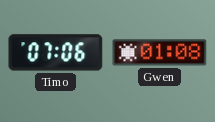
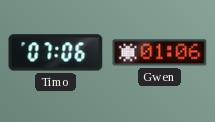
Gwen: 01:08 -> 01:06
